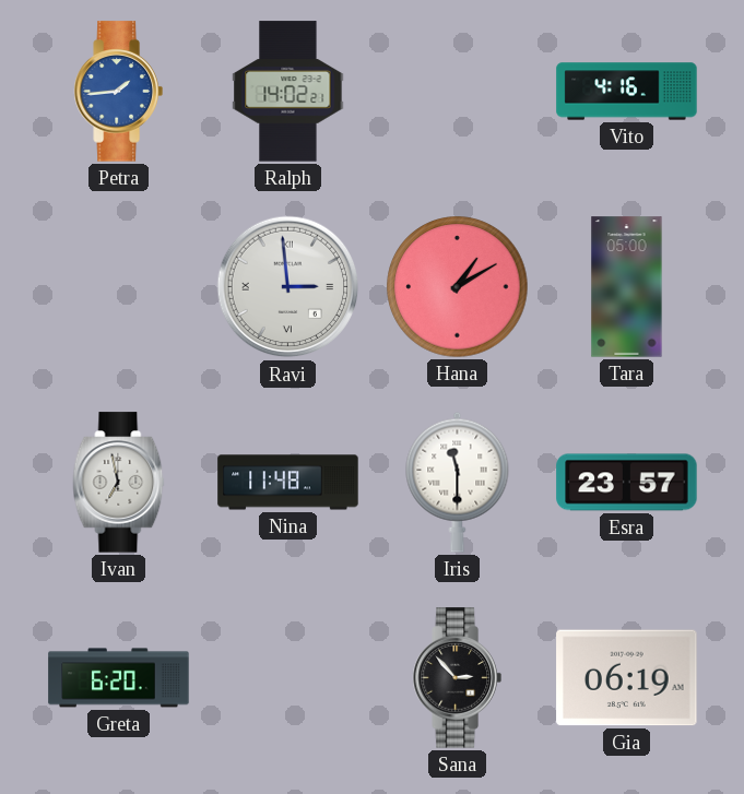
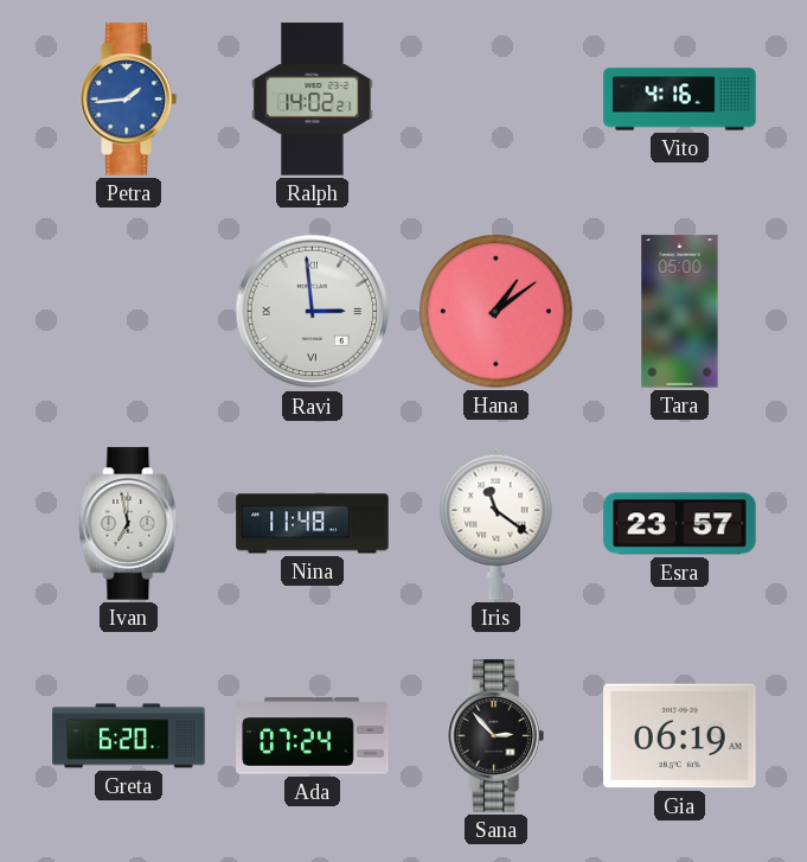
Hana: 1:10 -> 1:09
Iris: 11:30 -> 11:21
Ada: none -> 07:24
